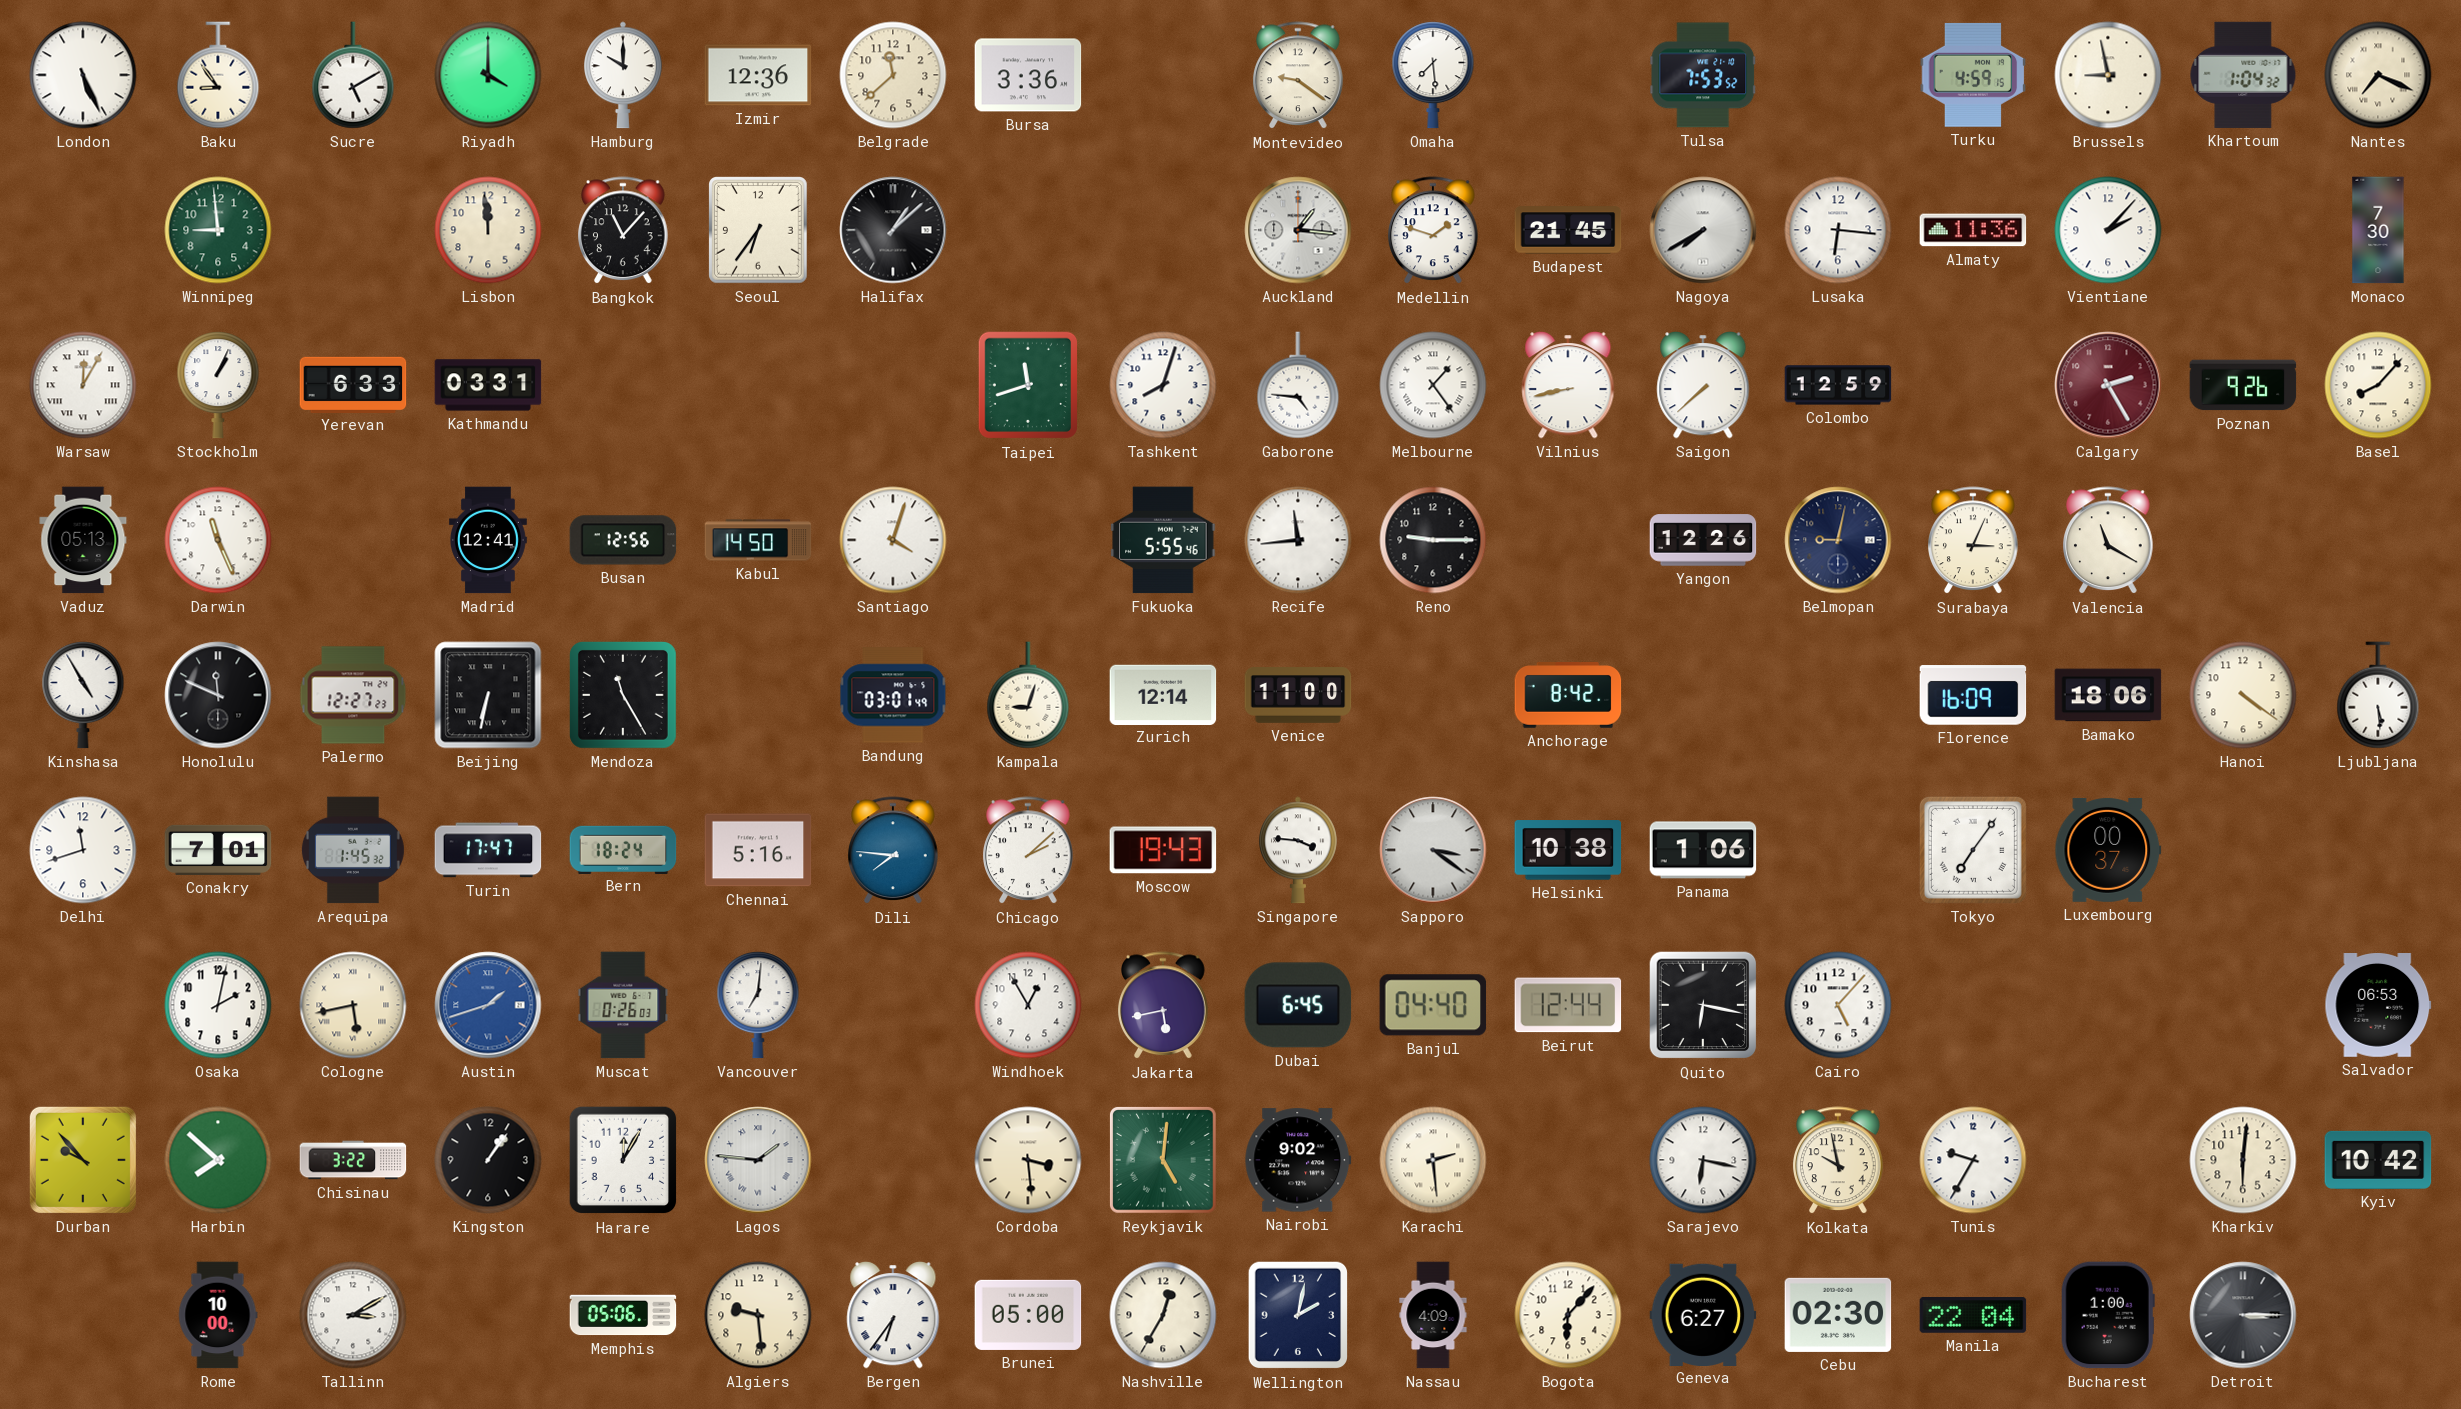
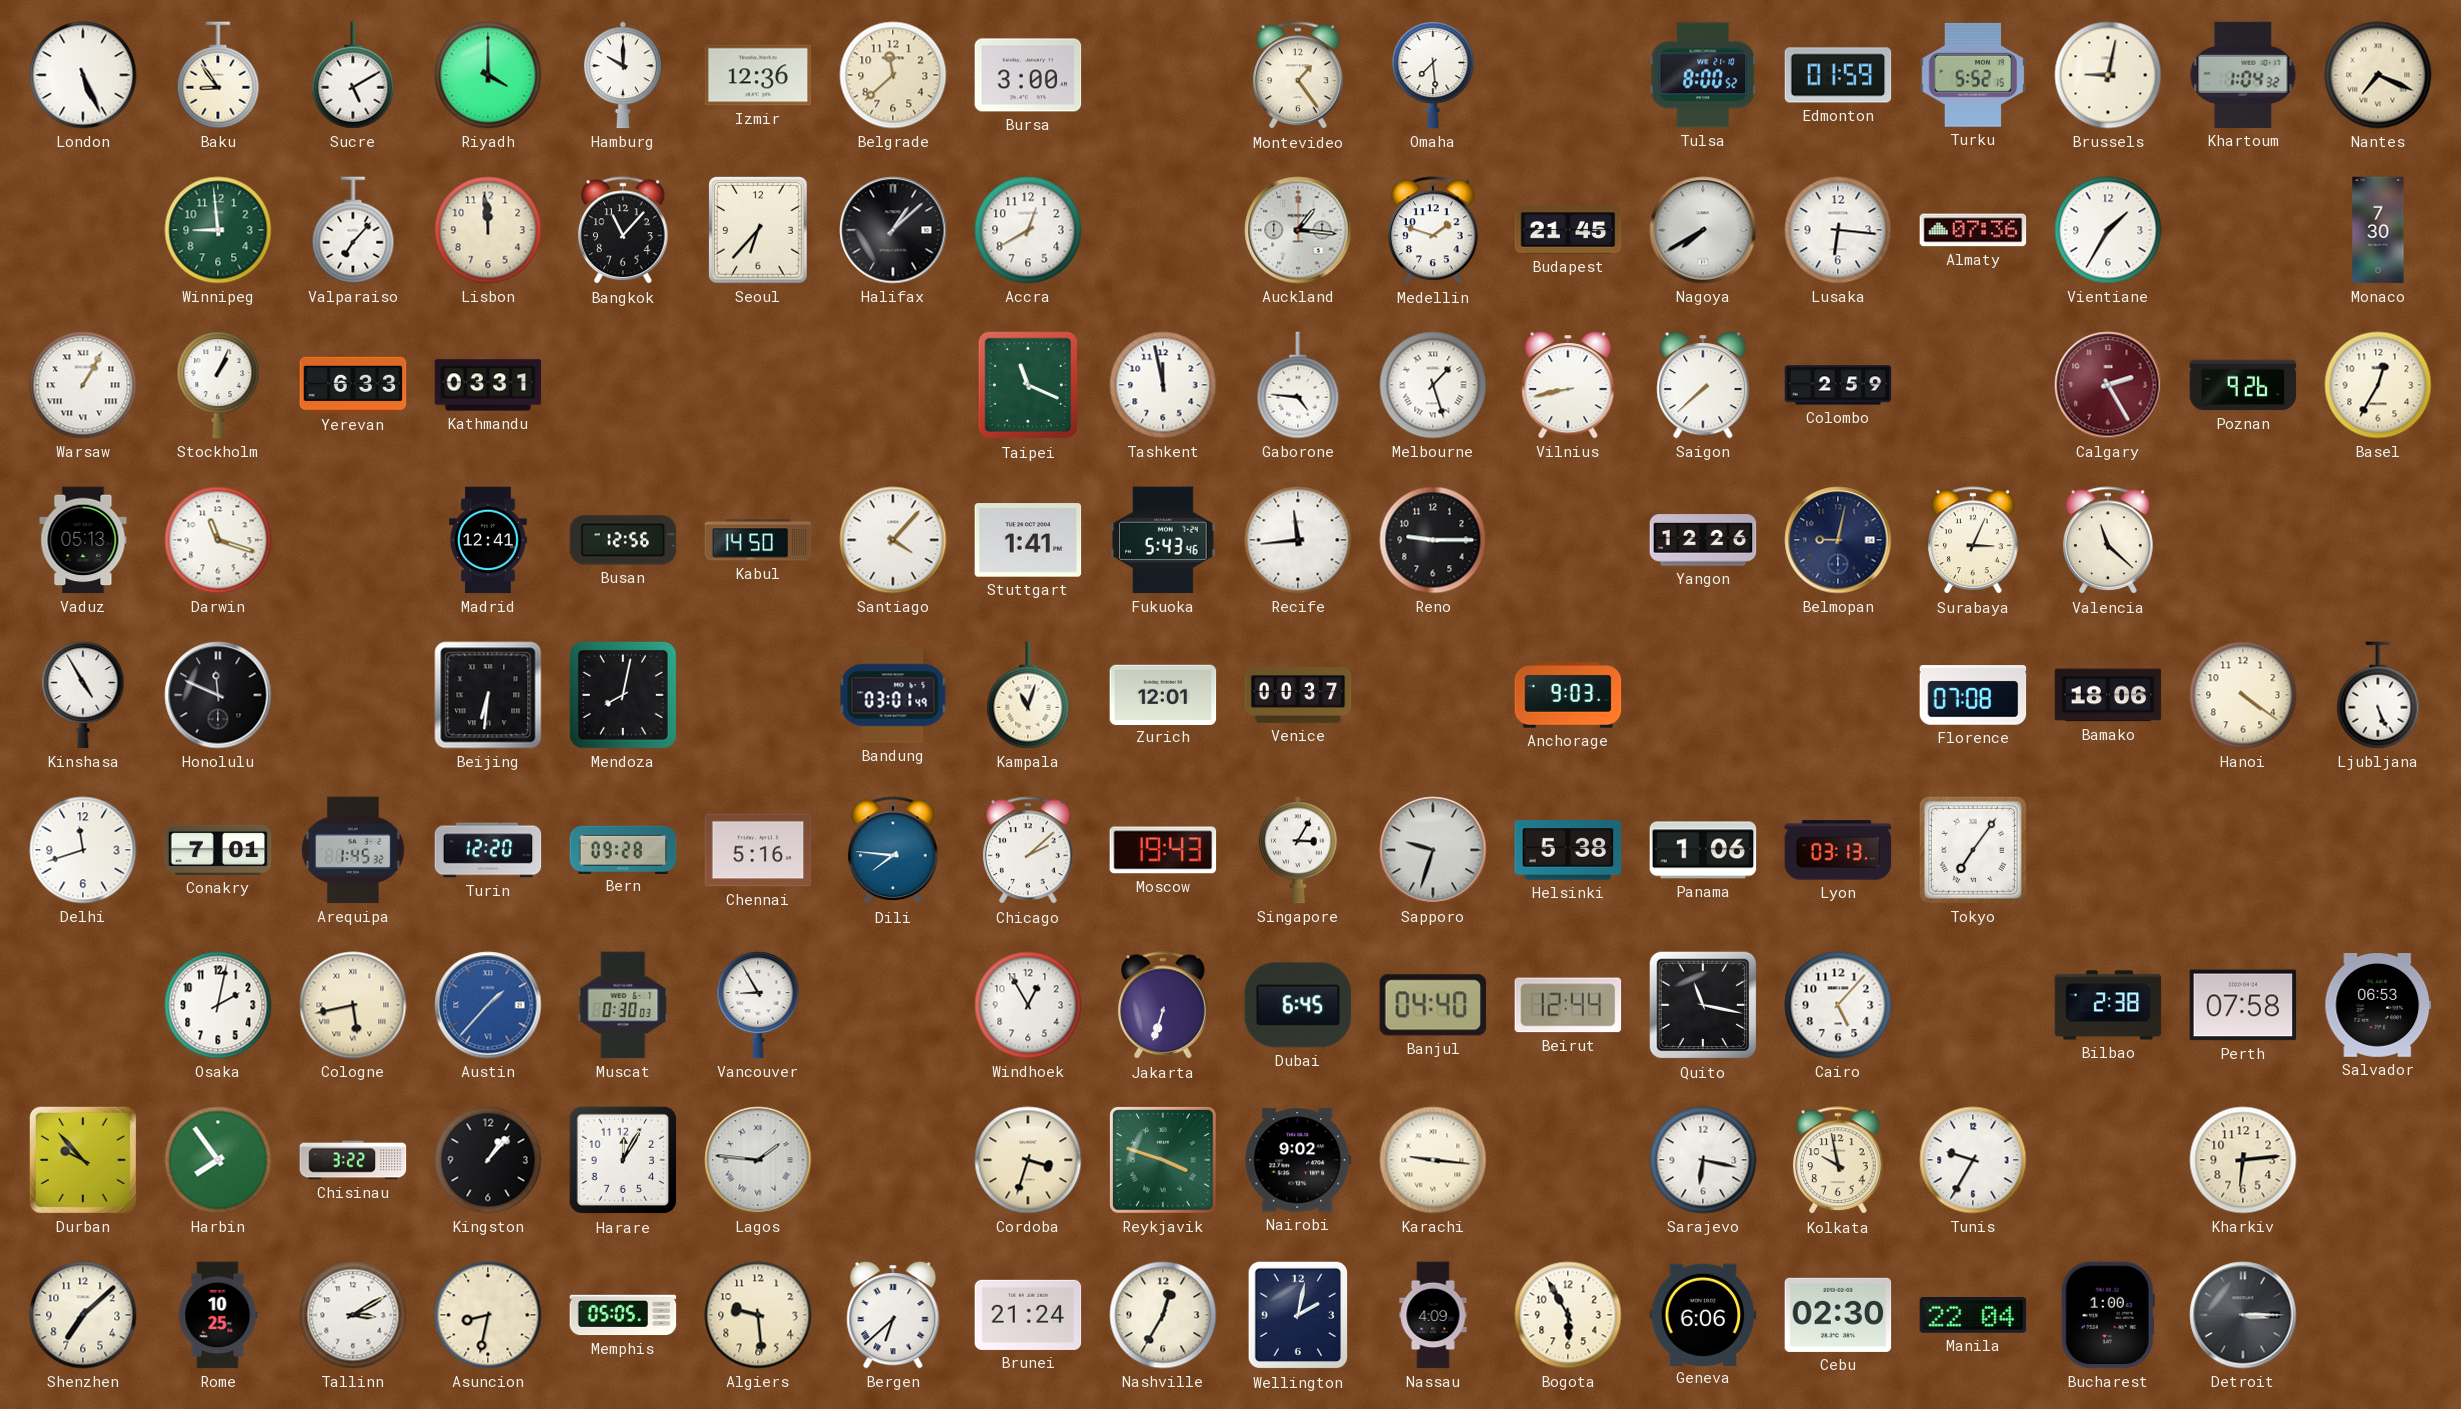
Bursa: 3:36 -> 3:00
Montevideo: 9:21 -> 1:24
Tulsa: 7:53 -> 8:00
Edmonton: none -> 01:59
Turku: 4:59 -> 5:52
Brussels: 8:58 -> 9:02
Valparaiso: none -> 7:07
Seoul: 6:36 -> 6:37
Accra: none -> 12:40
Almaty: 11:36 -> 07:36
Vientiane: 2:07 -> 1:35
Warsaw: 12:05 -> 1:05
Taipei: 11:42 -> 11:19
Tashkent: 8:03 -> 11:58
Melbourne: 1:24 -> 1:27
Colombo: 12:59 -> 2:59
Basel: 8:07 -> 12:35
Darwin: 11:26 -> 11:18
Santiago: 4:03 -> 4:07
Stuttgart: none -> 1:41
Fukuoka: 5:55 -> 5:43
Valencia: 11:20 -> 11:22
Palermo: 12:27 -> none
Beijing: 6:32 -> 6:31
Mendoza: 11:25 -> 8:02
Kampala: 9:03 -> 11:03
Zurich: 12:14 -> 12:01
Venice: 11:00 -> 00:37
Anchorage: 8:42 -> 9:03
Florence: 16:09 -> 07:08
Ljubljana: 5:29 -> 5:26
Turin: 17:47 -> 12:20
Bern: 18:24 -> 09:28
Singapore: 3:46 -> 3:05
Sapporo: 3:21 -> 9:33
Helsinki: 10:38 -> 5:38
Lyon: none -> 03:13
Luxembourg: 00:37 -> none
Austin: 1:42 -> 1:37
Muscat: 0:26 -> 0:30
Vancouver: 7:01 -> 8:55
Jakarta: 5:43 -> 6:33
Quito: 6:17 -> 11:17
Bilbao: none -> 2:38
Perth: none -> 07:58
Harbin: 7:52 -> 7:54
Kingston: 1:06 -> 1:07
Cordoba: 3:29 -> 3:33
Reykjavik: 5:01 -> 3:48
Karachi: 2:29 -> 9:16
Kharkiv: 6:01 -> 6:14
Kyiv: 10:42 -> none
Shenzhen: none -> 7:08
Rome: 10:00 -> 10:25
Asuncion: none -> 8:32
Memphis: 05:06 -> 05:05
Bergen: 6:36 -> 6:38
Brunei: 05:00 -> 21:24
Bogota: 6:07 -> 5:55
Geneva: 6:27 -> 6:06
